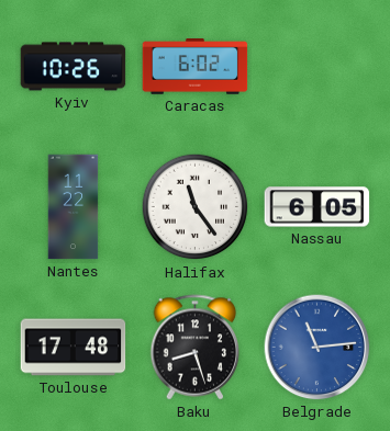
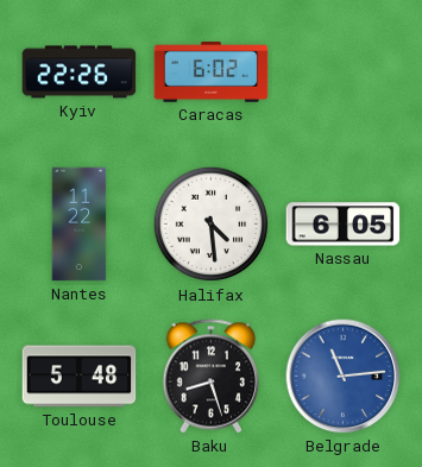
Kyiv: 10:26 -> 22:26
Halifax: 11:24 -> 4:29
Toulouse: 17:48 -> 5:48
